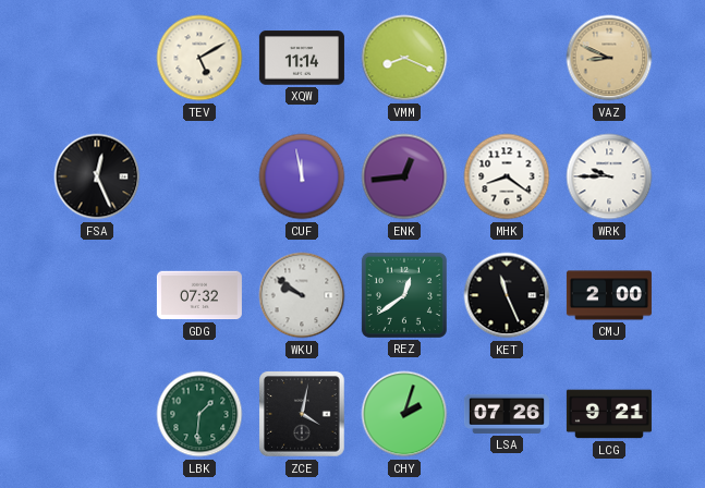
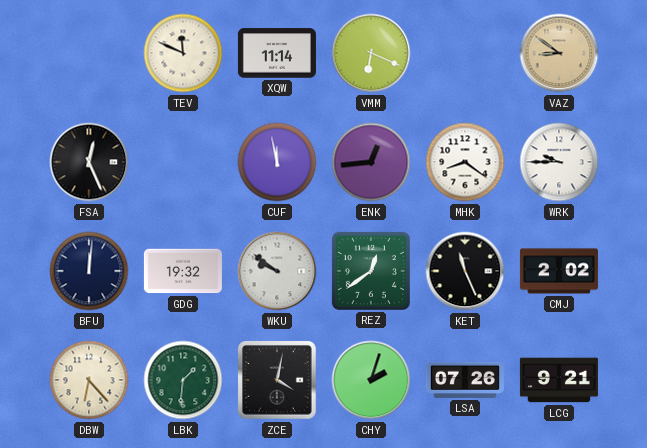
TEV: 5:10 -> 11:49
VMM: 8:19 -> 6:19
VAZ: 8:49 -> 8:51
BFU: none -> 12:01
GDG: 07:32 -> 19:32
CMJ: 2:00 -> 2:02
DBW: none -> 6:23
